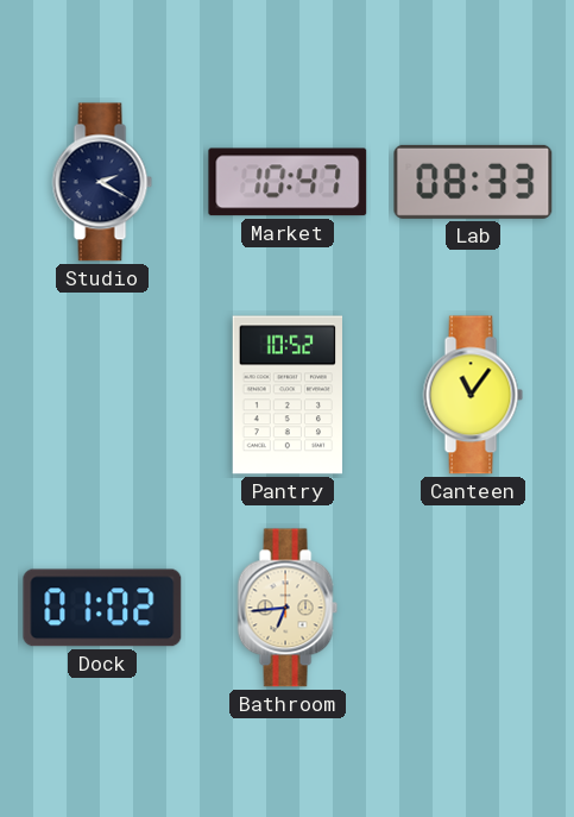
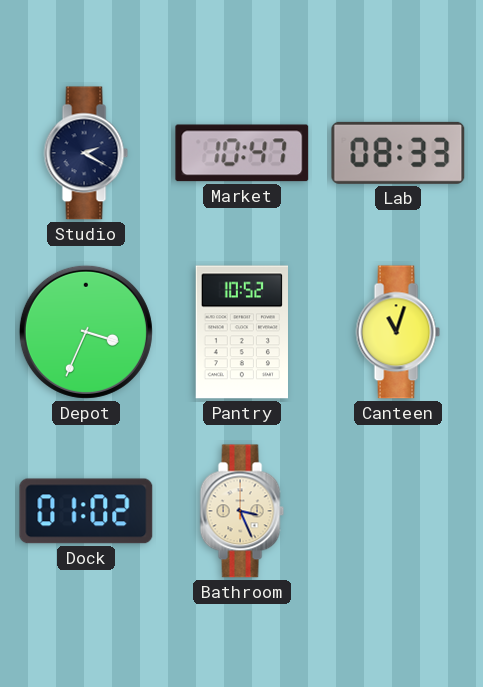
Depot: none -> 3:34
Canteen: 11:06 -> 11:03
Bathroom: 6:44 -> 3:26
